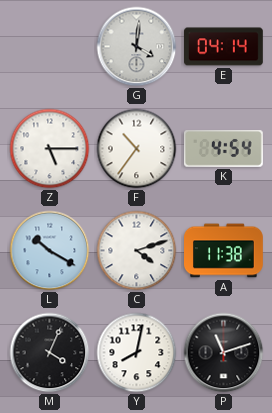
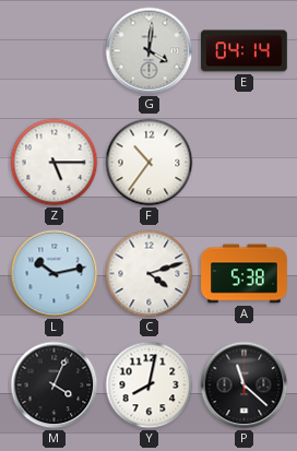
K: 4:54 -> none
L: 10:20 -> 10:13
A: 11:38 -> 5:38
P: 11:12 -> 11:22
